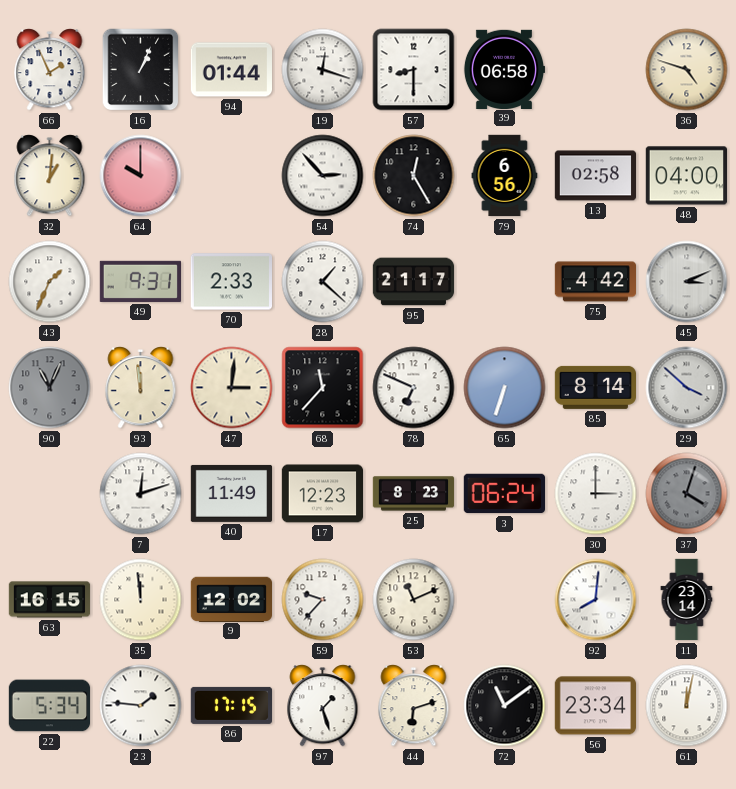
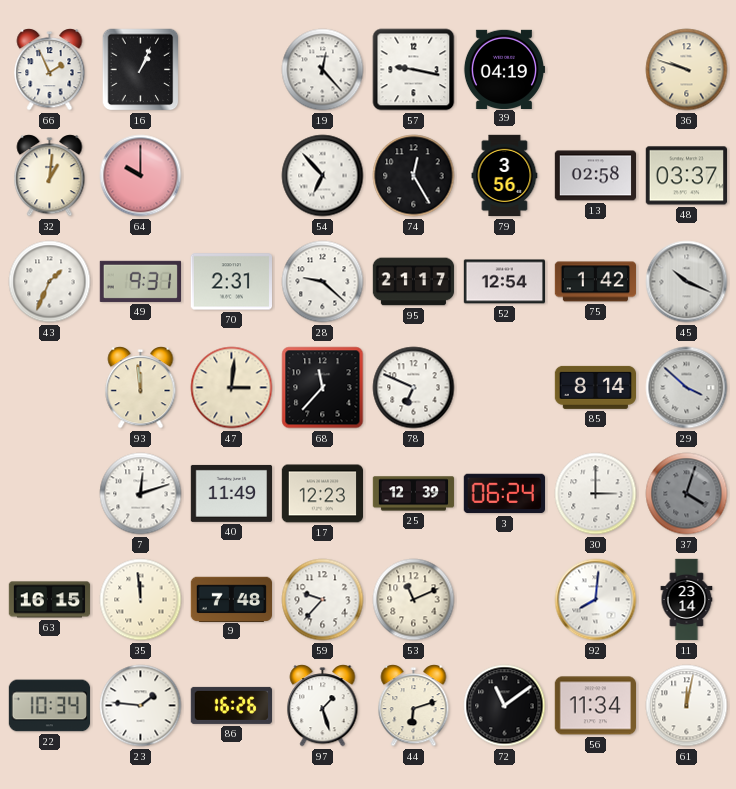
94: 01:44 -> none
19: 12:18 -> 12:23
57: 8:30 -> 9:17
39: 06:58 -> 04:19
36: 4:48 -> 9:48
54: 2:53 -> 6:53
79: 6:56 -> 3:56
48: 04:00 -> 03:37
70: 2:33 -> 2:31
28: 1:22 -> 9:22
52: none -> 12:54
75: 4:42 -> 1:42
45: 3:11 -> 10:19
90: 11:04 -> none
65: 6:33 -> none
25: 8:23 -> 12:39
9: 12:02 -> 7:48
22: 5:34 -> 10:34
86: 17:15 -> 16:26
56: 23:34 -> 11:34
